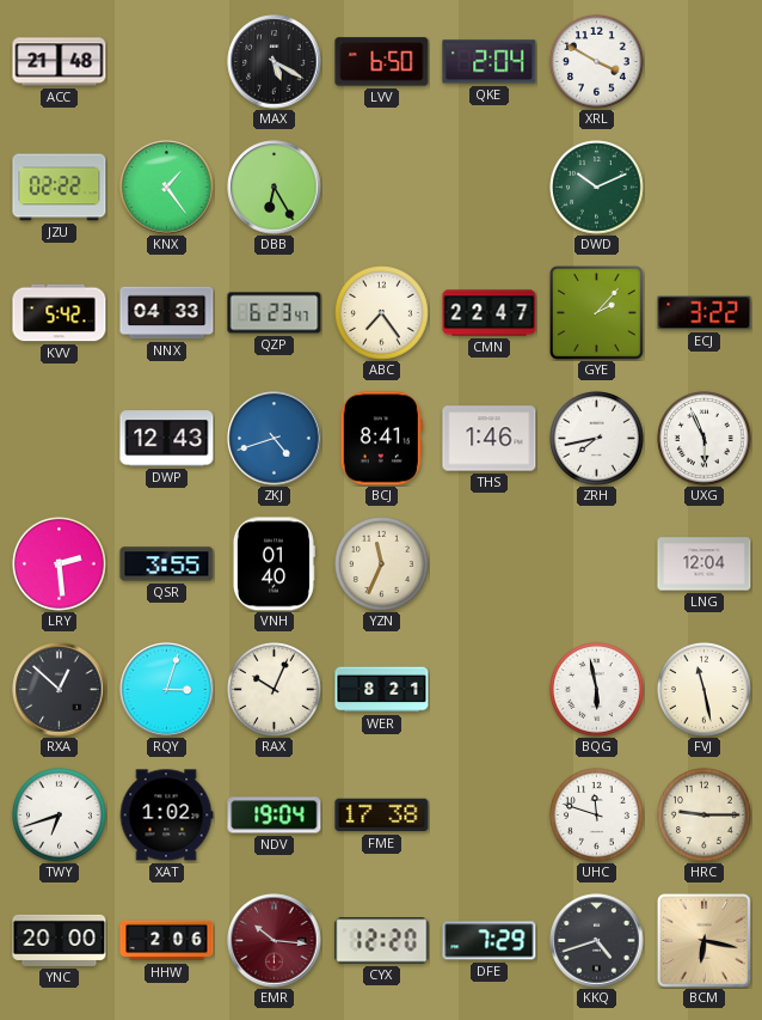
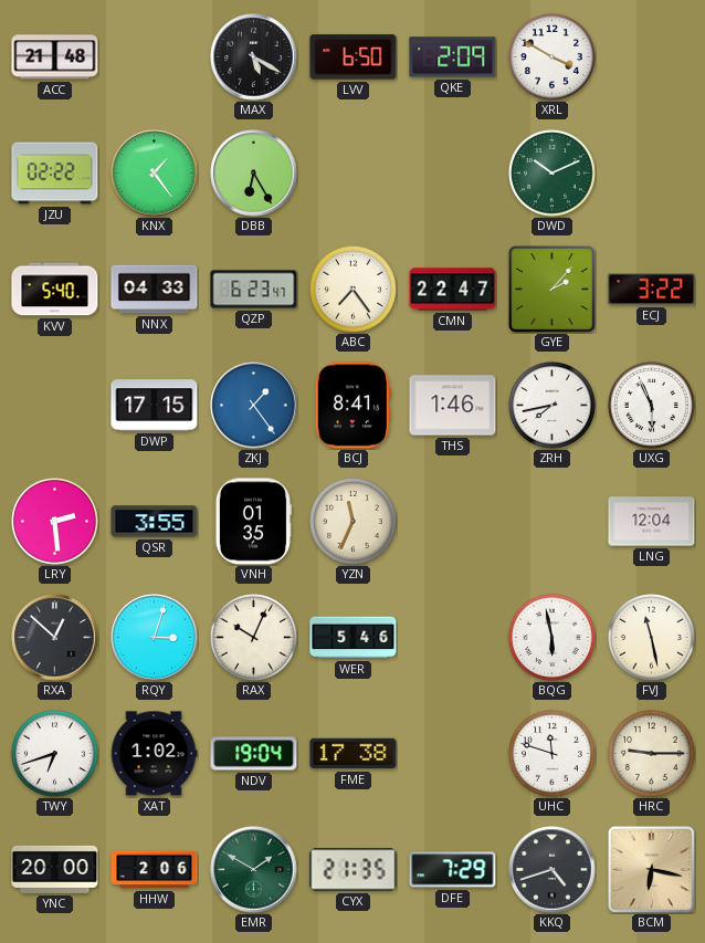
QKE: 2:04 -> 2:09
KVV: 5:42 -> 5:40
DWP: 12:43 -> 17:15
ZKJ: 4:42 -> 1:24
VNH: 01:40 -> 01:35
WER: 8:21 -> 5:46
EMR: 10:16 -> 1:50
EMR dial: burgundy -> green
CYX: 12:20 -> 21:35
